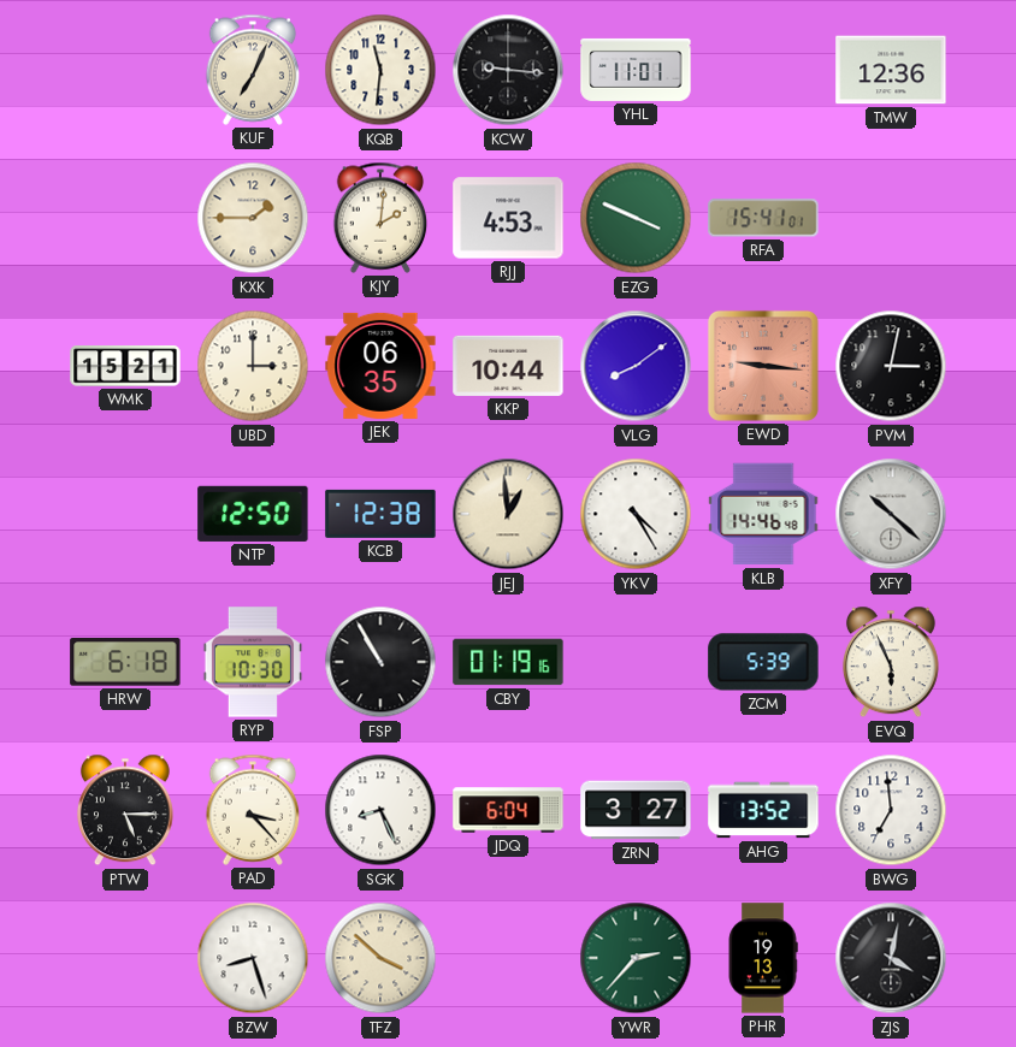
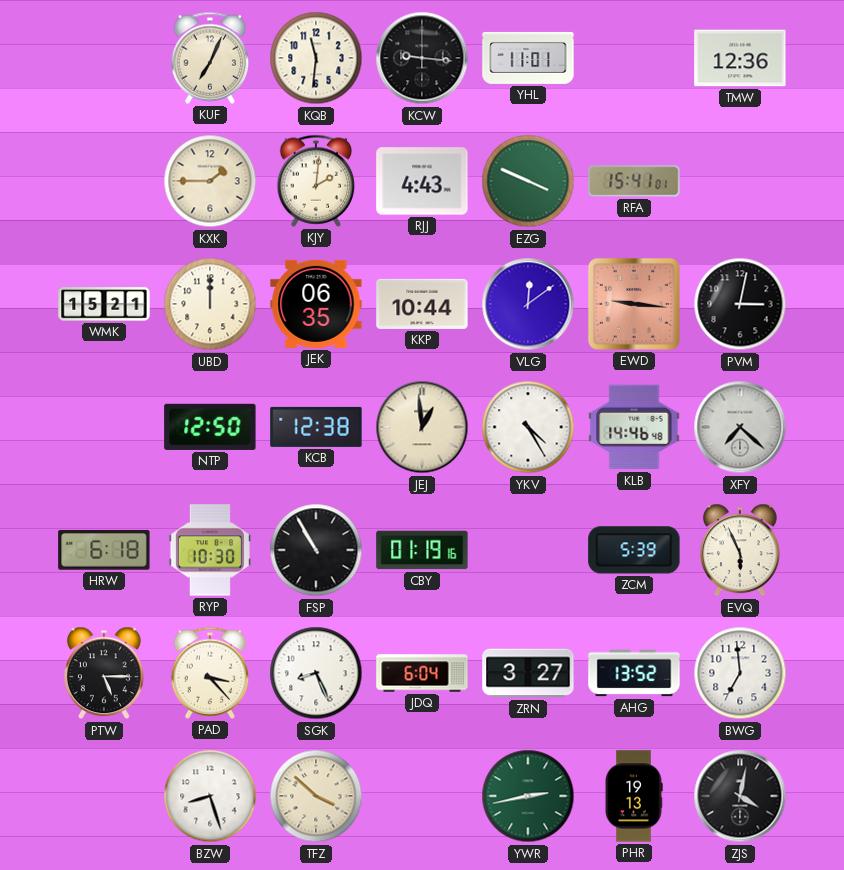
RJJ: 4:53 -> 4:43
UBD: 3:00 -> 12:00
VLG: 8:09 -> 12:09
XFY: 10:22 -> 7:22
YWR: 2:37 -> 2:43
